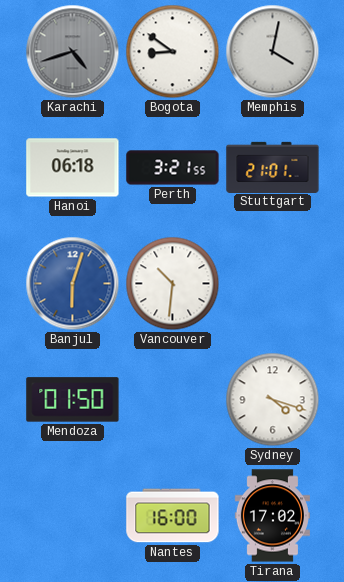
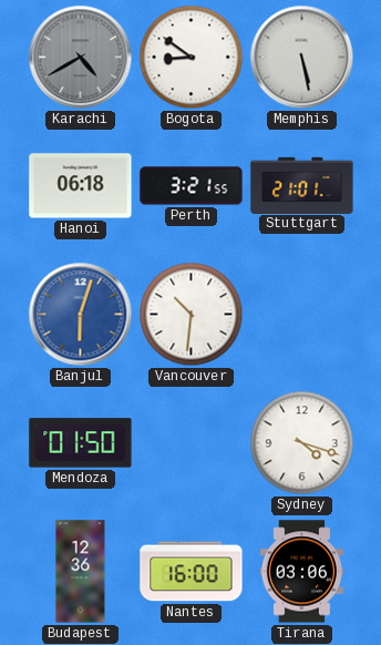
Karachi: 4:42 -> 4:40
Memphis: 4:02 -> 5:28
Budapest: none -> 12:36
Tirana: 17:02 -> 03:06
